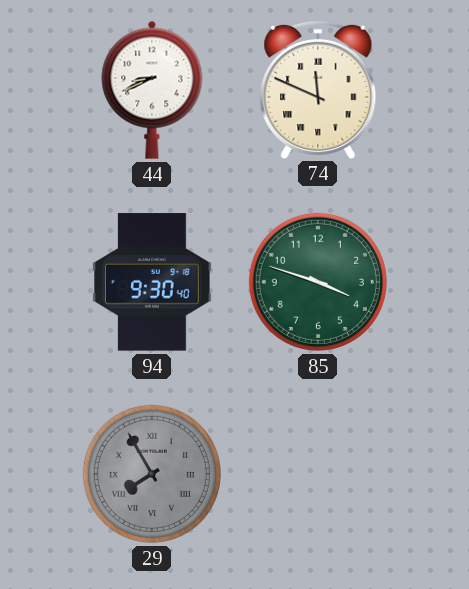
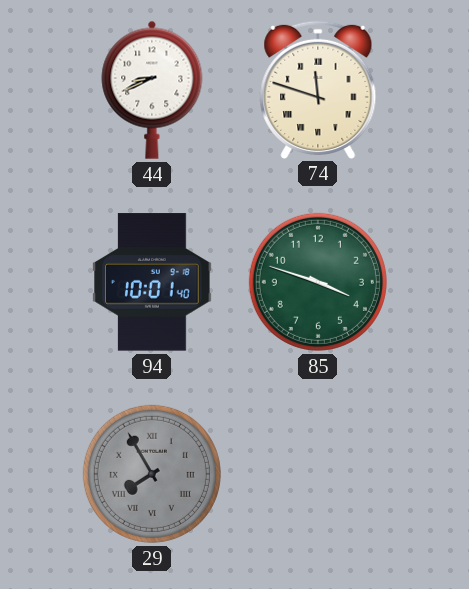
74: 11:49 -> 11:48
94: 9:30 -> 10:01
